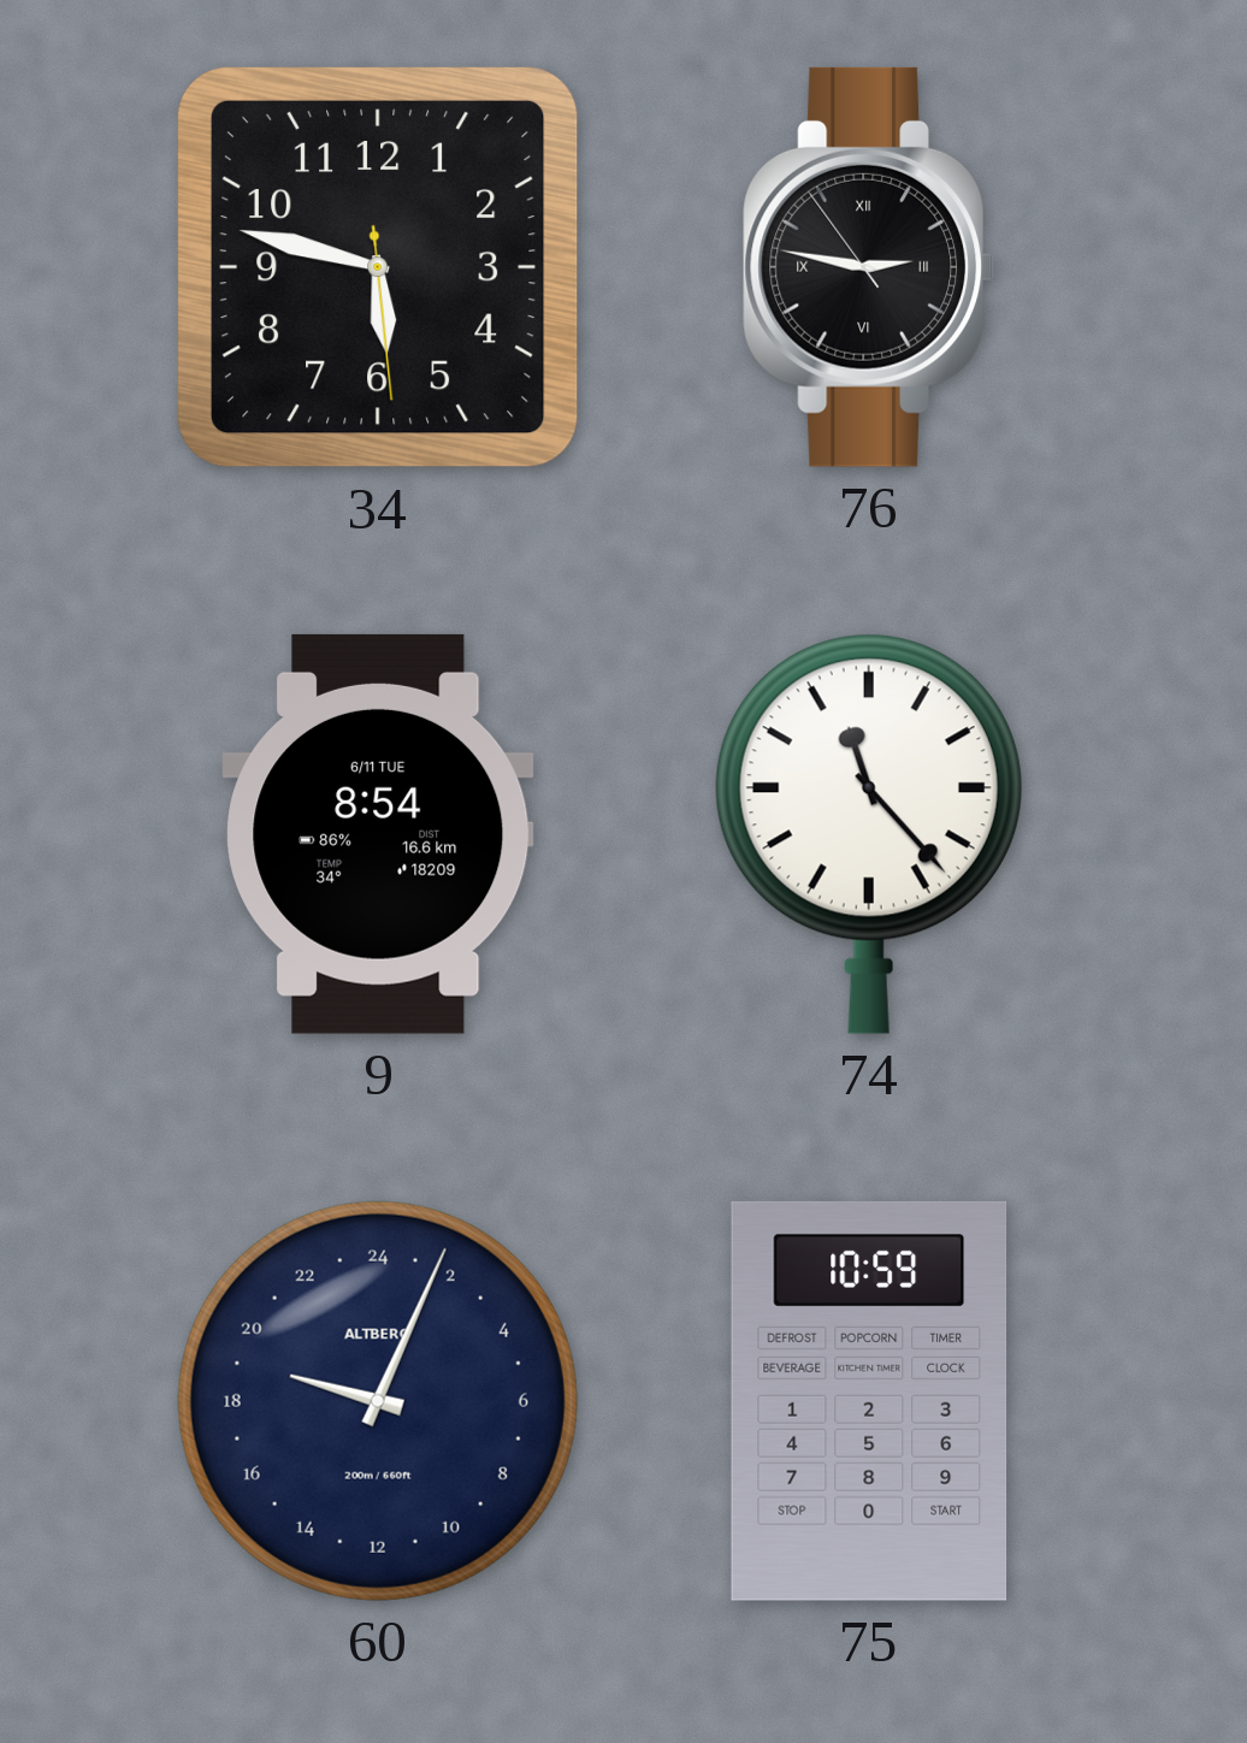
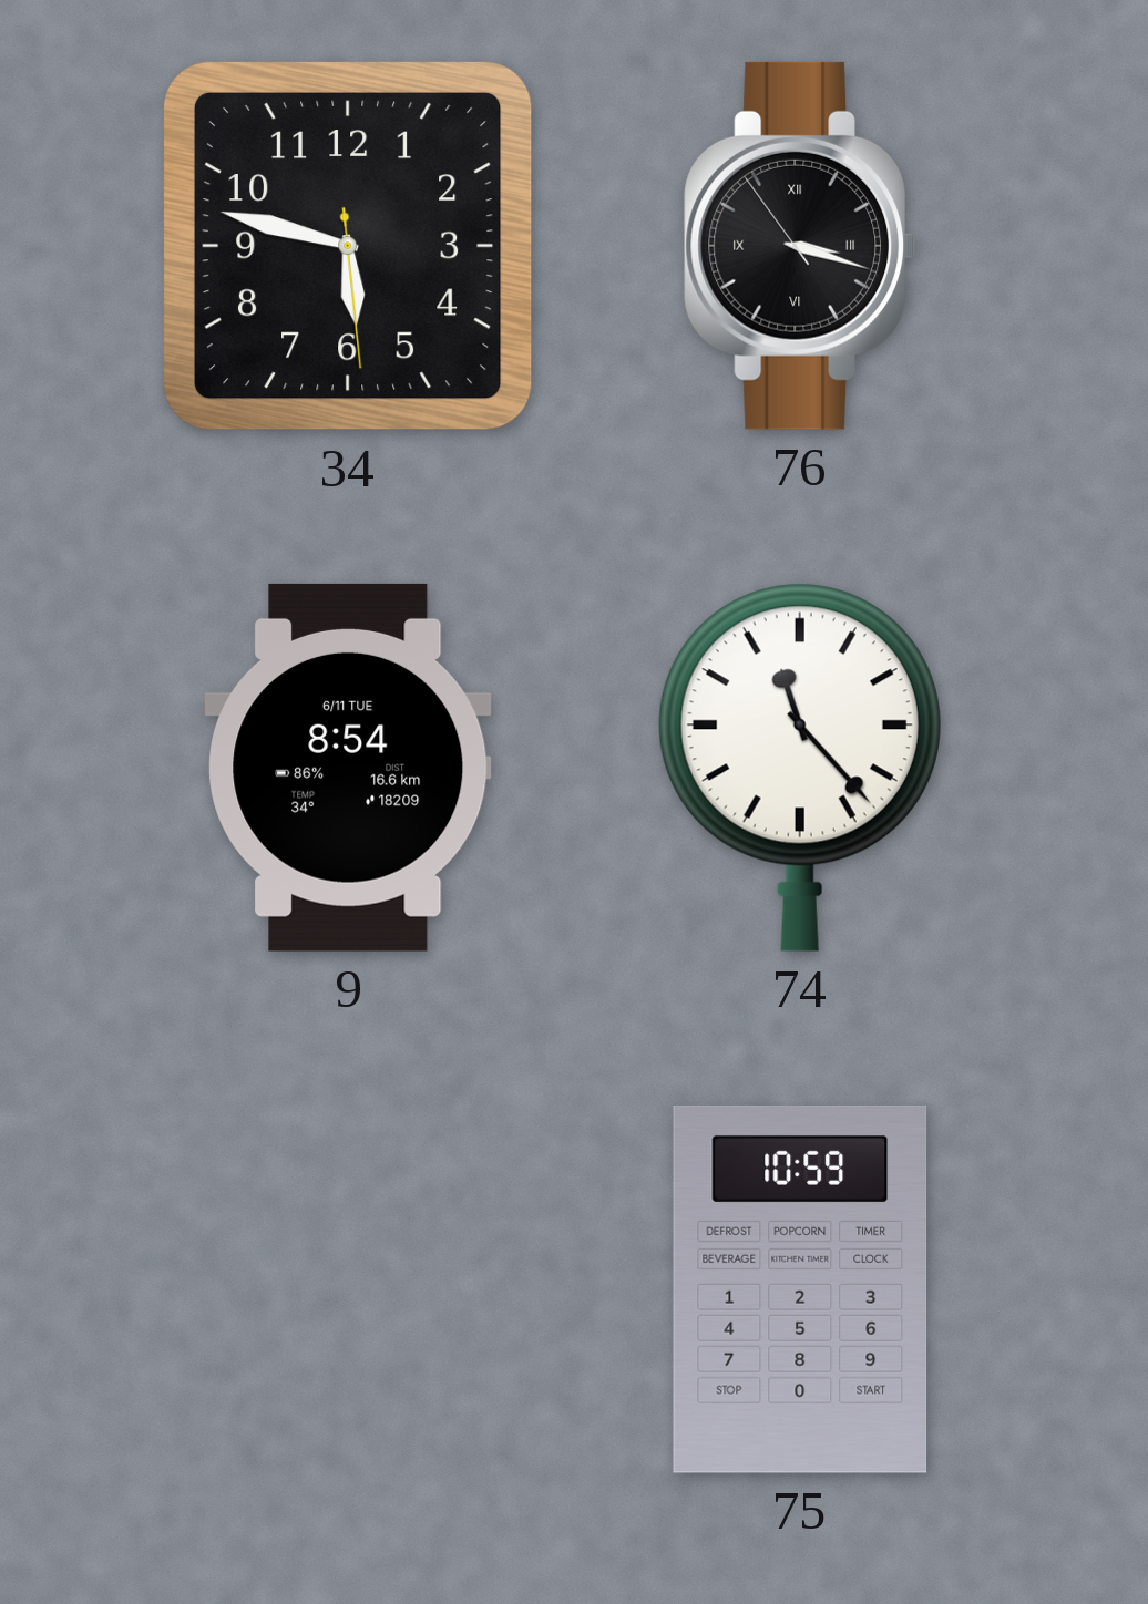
76: 2:46 -> 3:17
60: 19:04 -> none
